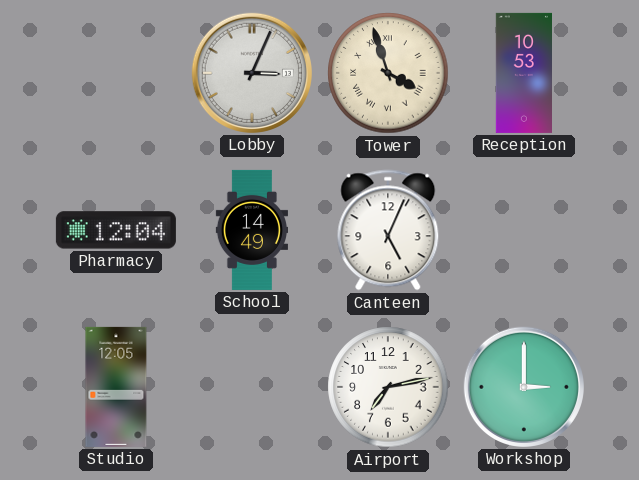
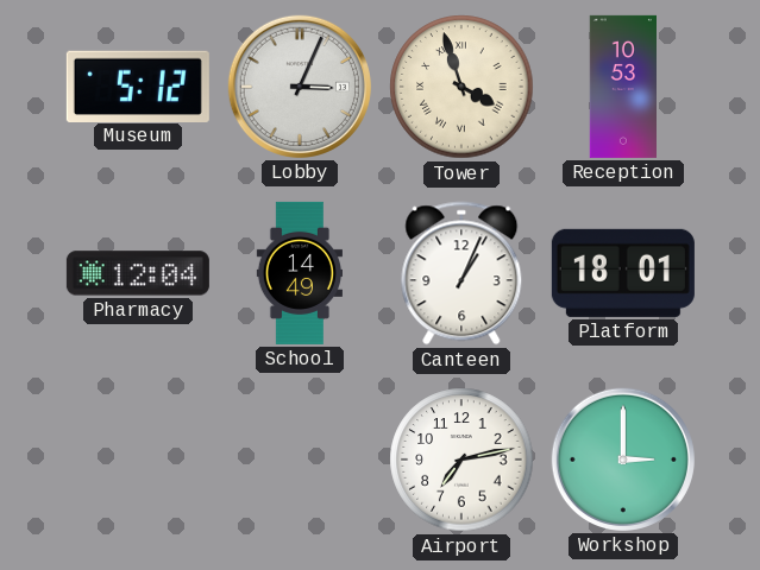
Museum: none -> 5:12
Canteen: 5:04 -> 1:04
Platform: none -> 18:01
Studio: 12:05 -> none
